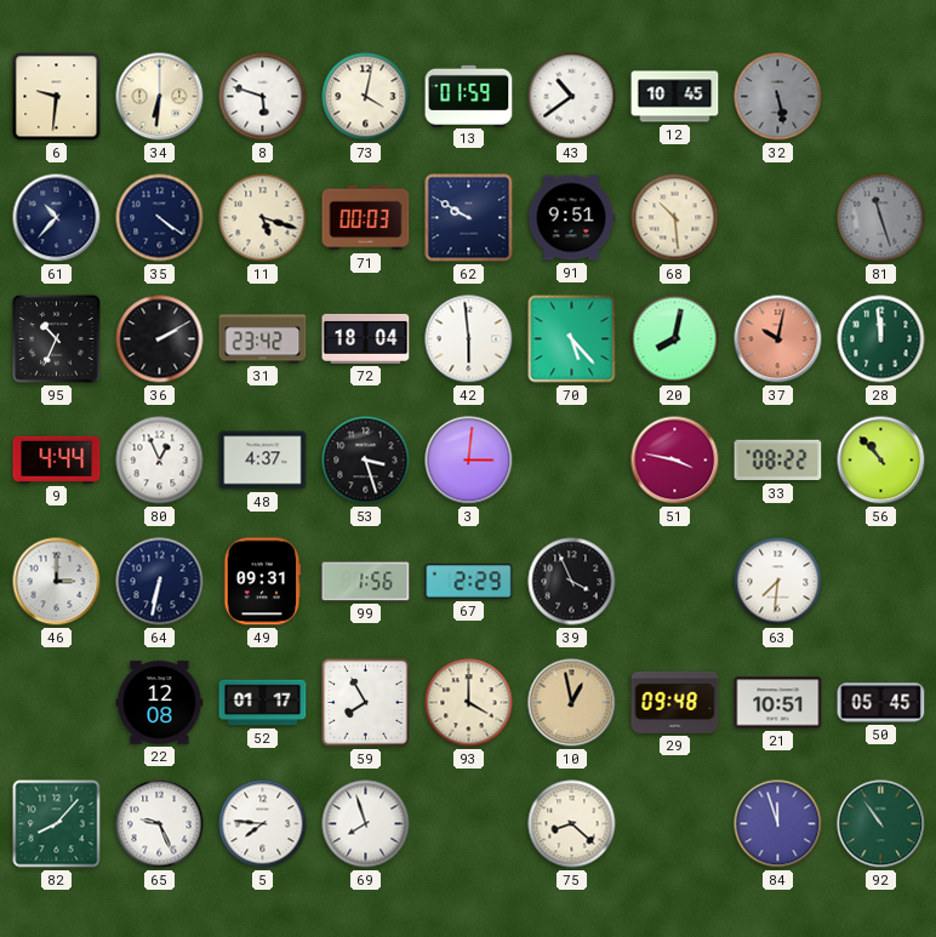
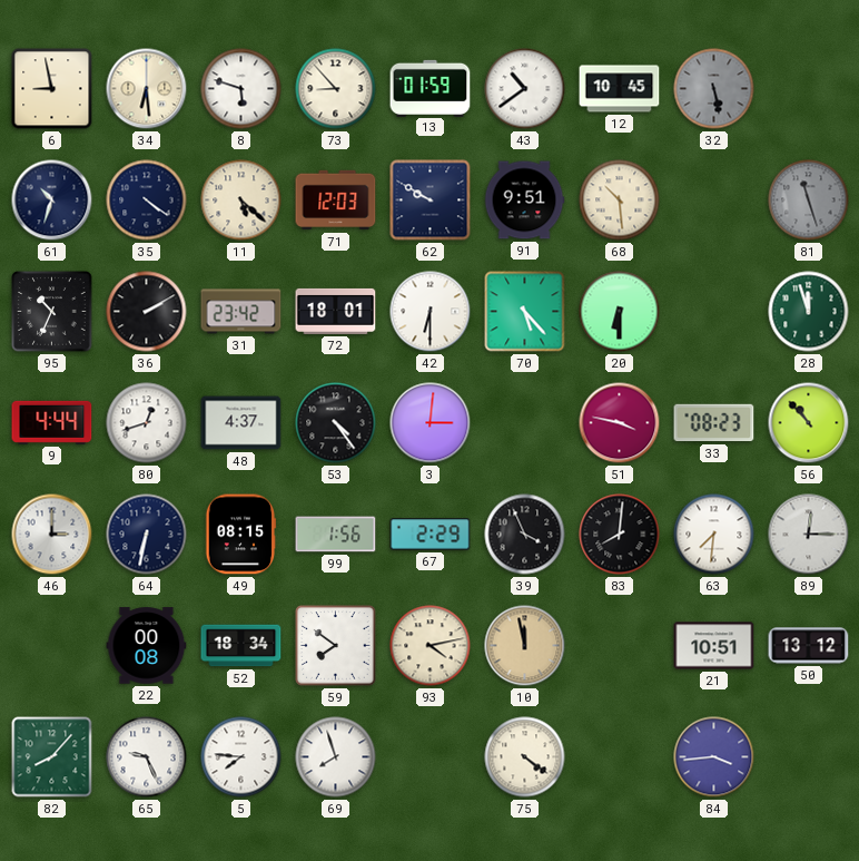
6: 9:31 -> 8:58
34: 6:31 -> 6:29
73: 4:02 -> 8:53
61: 10:37 -> 10:33
11: 5:18 -> 5:22
71: 00:03 -> 12:03
72: 18:04 -> 18:01
42: 5:59 -> 6:30
20: 8:02 -> 6:30
37: 10:02 -> none
28: 11:59 -> 11:57
80: 12:56 -> 12:42
53: 3:27 -> 4:24
33: 08:22 -> 08:23
49: 09:31 -> 08:15
83: none -> 8:01
89: none -> 12:15
22: 12:08 -> 00:08
52: 01:17 -> 18:34
59: 7:55 -> 7:51
93: 4:00 -> 4:13
10: 12:58 -> 11:58
29: 09:48 -> none
50: 05:45 -> 13:12
75: 8:22 -> 4:21
84: 11:57 -> 3:44
92: 10:54 -> none
